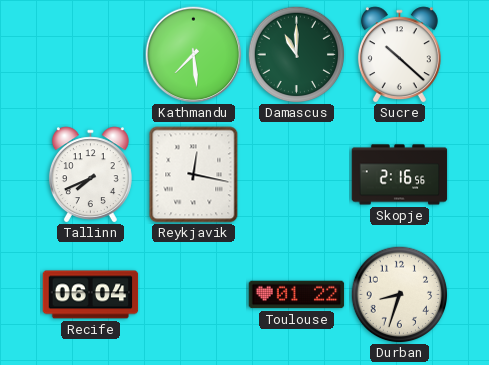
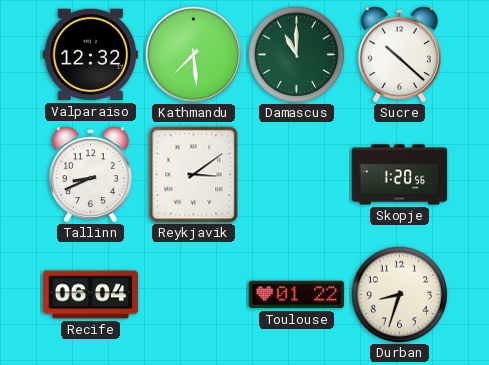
Valparaiso: none -> 12:32
Tallinn: 7:41 -> 8:41
Reykjavik: 12:17 -> 3:09
Skopje: 2:16 -> 1:20
